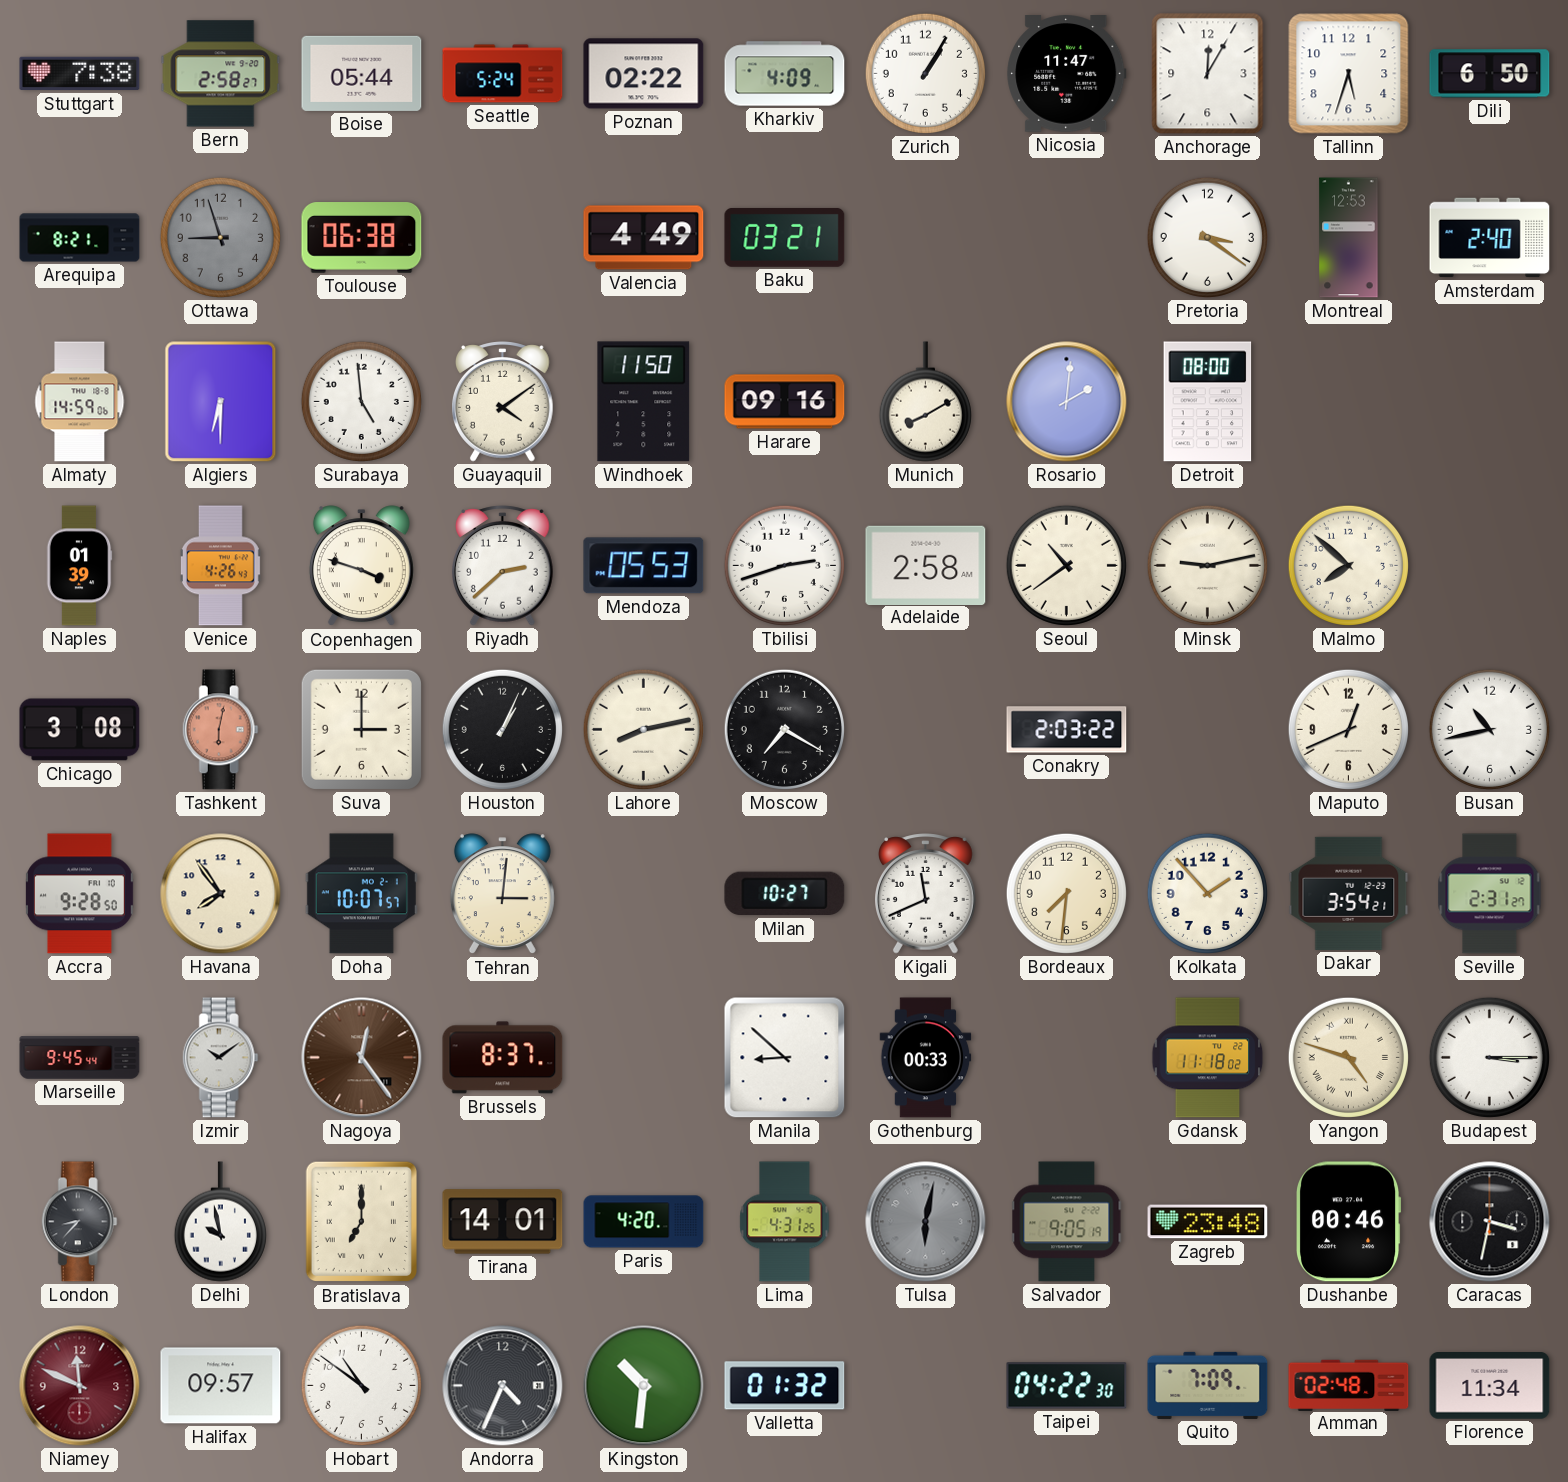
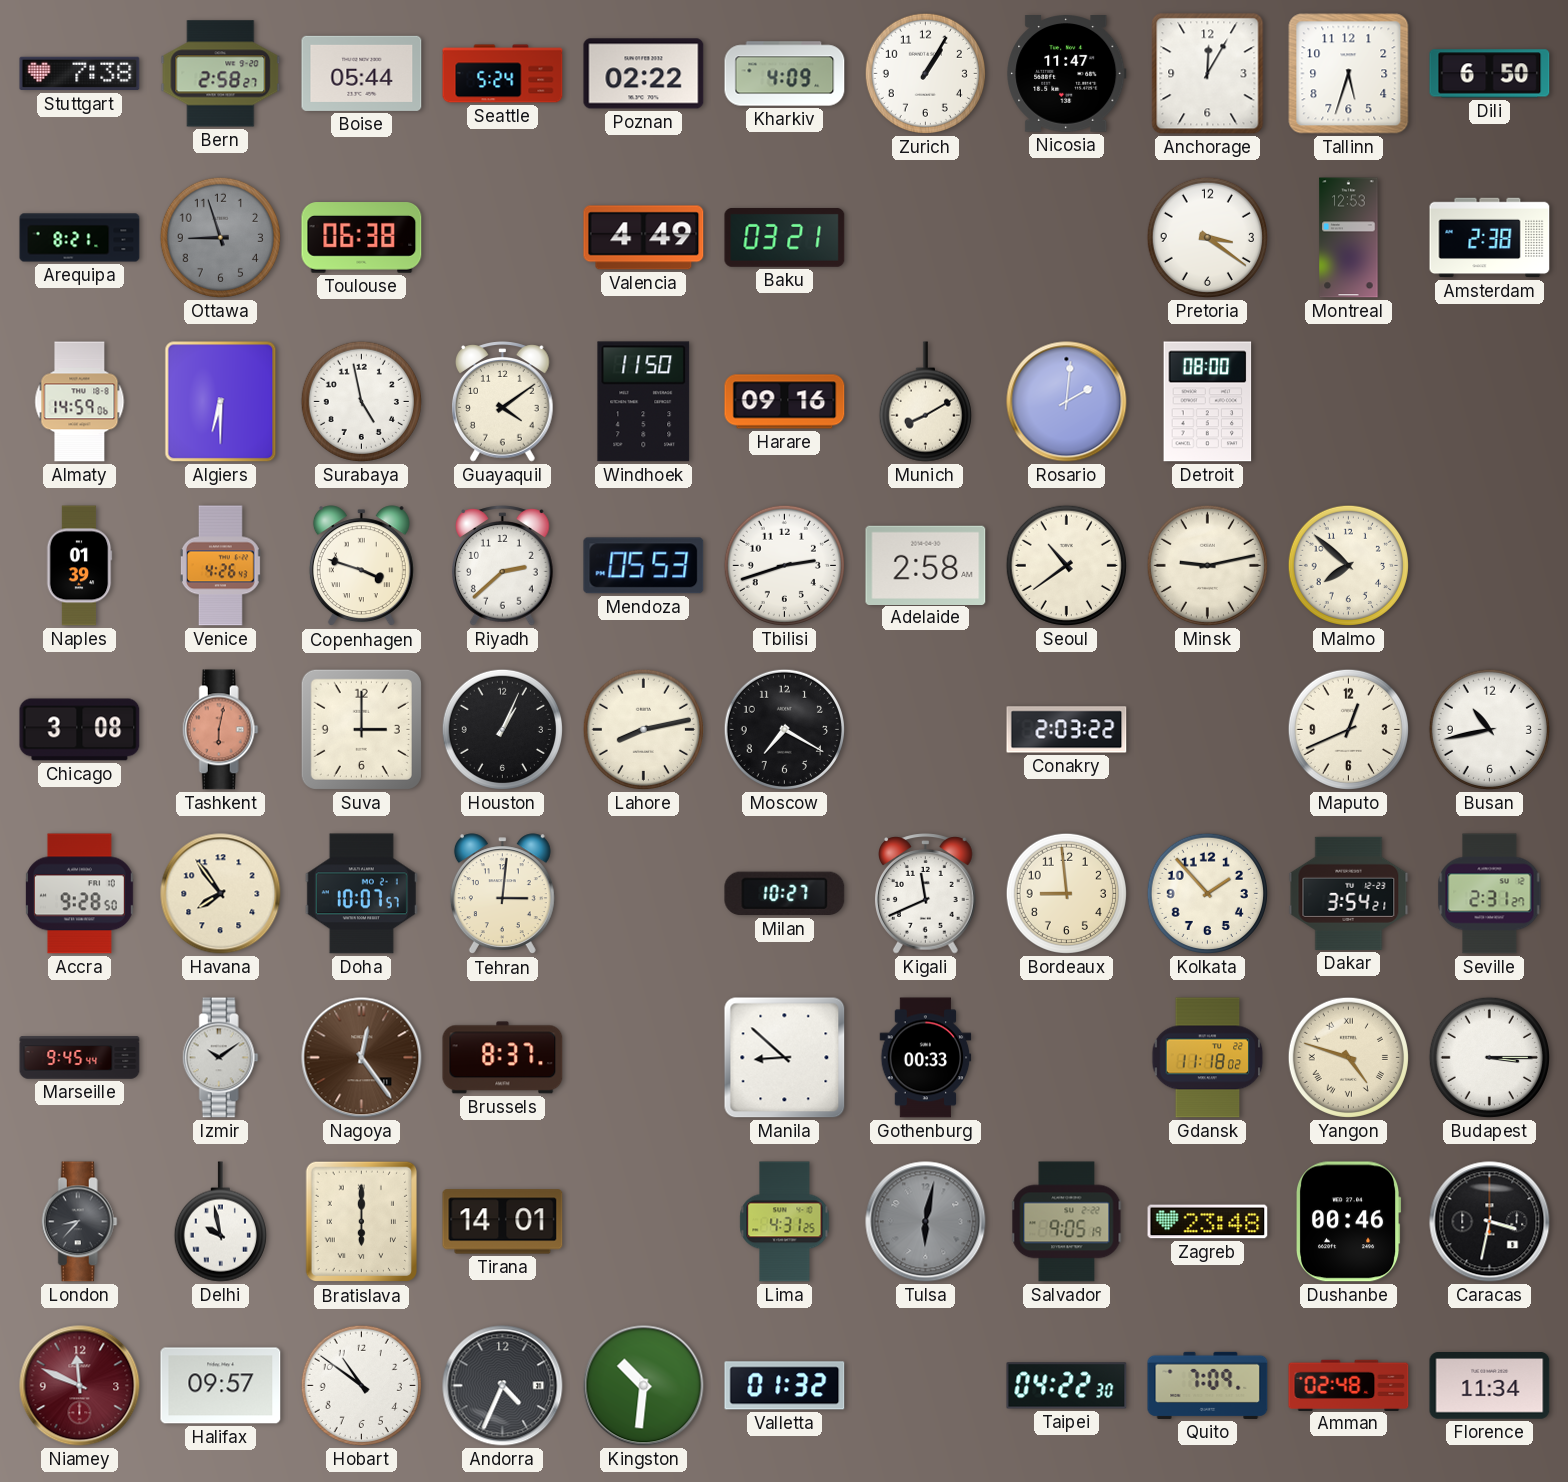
Amsterdam: 2:40 -> 2:38
Surabaya: 4:59 -> 4:58
Bordeaux: 7:31 -> 8:59
Bratislava: 7:00 -> 6:00
Paris: 4:20 -> none
